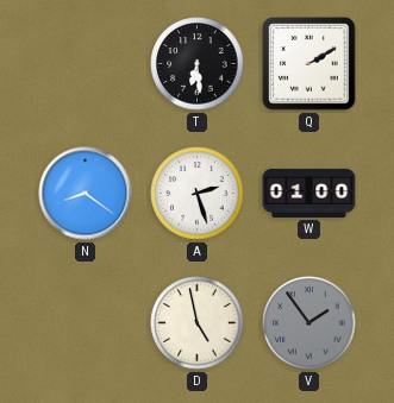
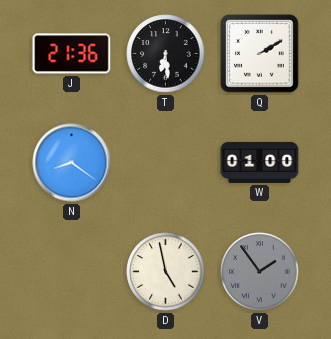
J: none -> 21:36
A: 2:27 -> none
